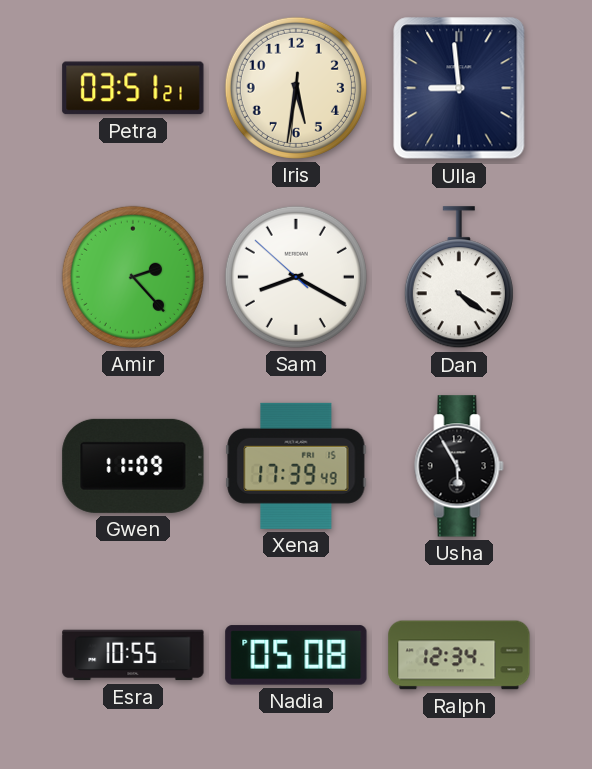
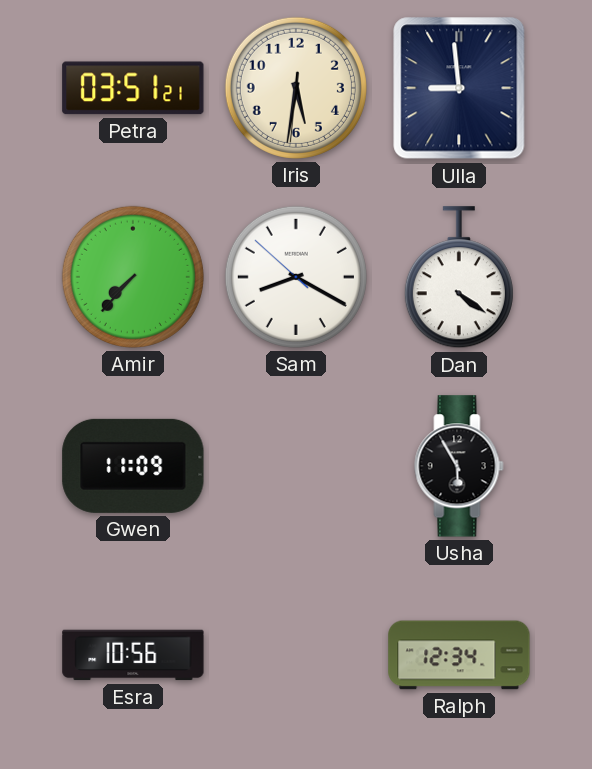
Amir: 2:23 -> 7:37
Xena: 17:39 -> none
Esra: 10:55 -> 10:56
Nadia: 05:08 -> none
